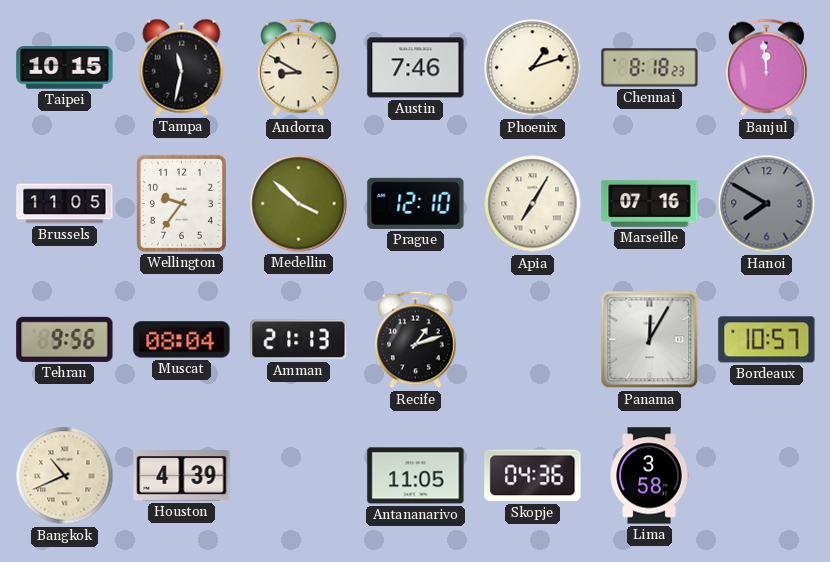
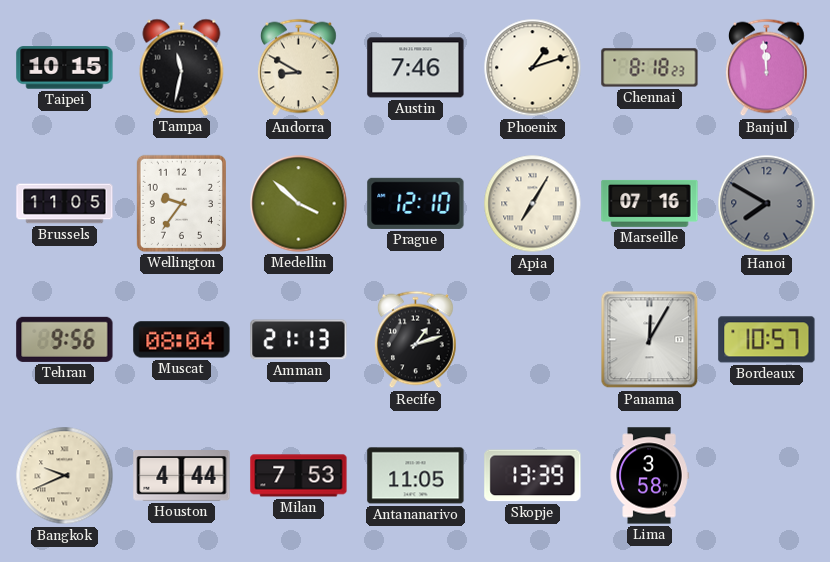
Bangkok: 10:41 -> 9:41
Houston: 4:39 -> 4:44
Milan: none -> 7:53
Skopje: 04:36 -> 13:39
